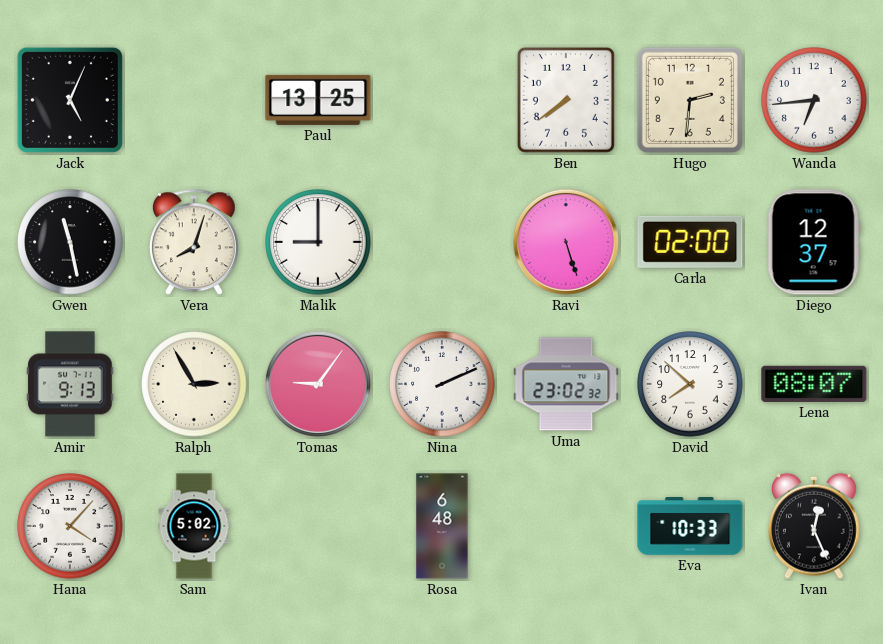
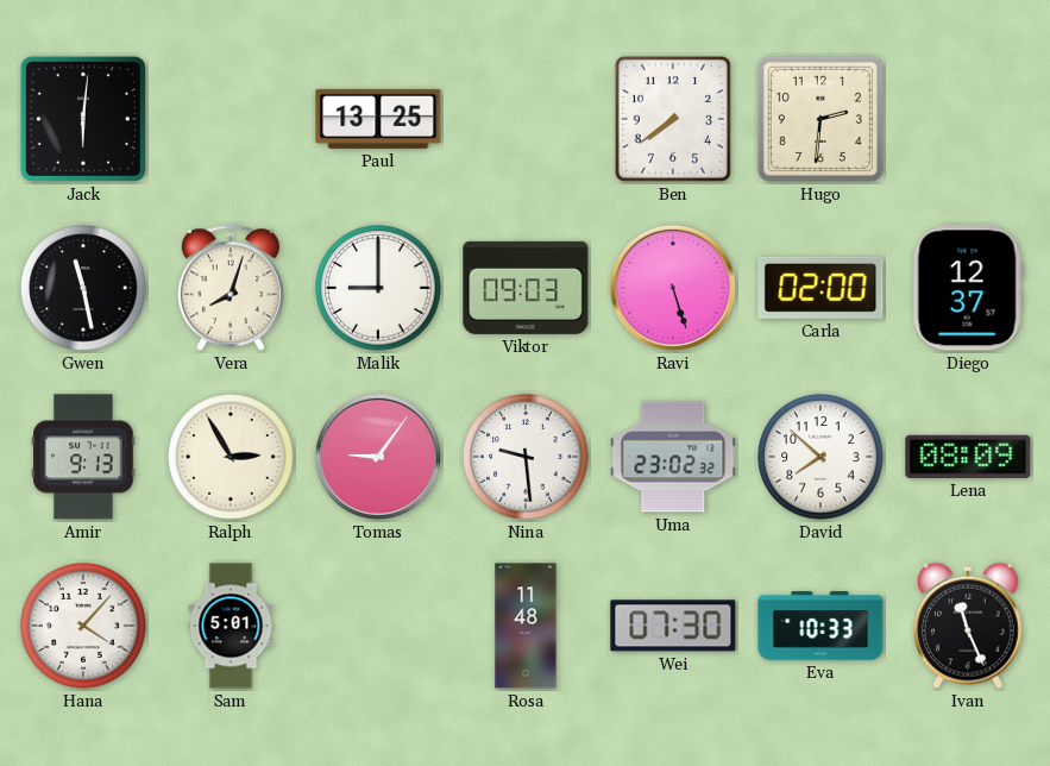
Jack: 5:04 -> 6:01
Wanda: 6:44 -> none
Viktor: none -> 09:03
Nina: 2:11 -> 9:29
Lena: 08:07 -> 08:09
Sam: 5:02 -> 5:01
Rosa: 6:48 -> 11:48
Wei: none -> 07:30
Ivan: 12:26 -> 11:26
